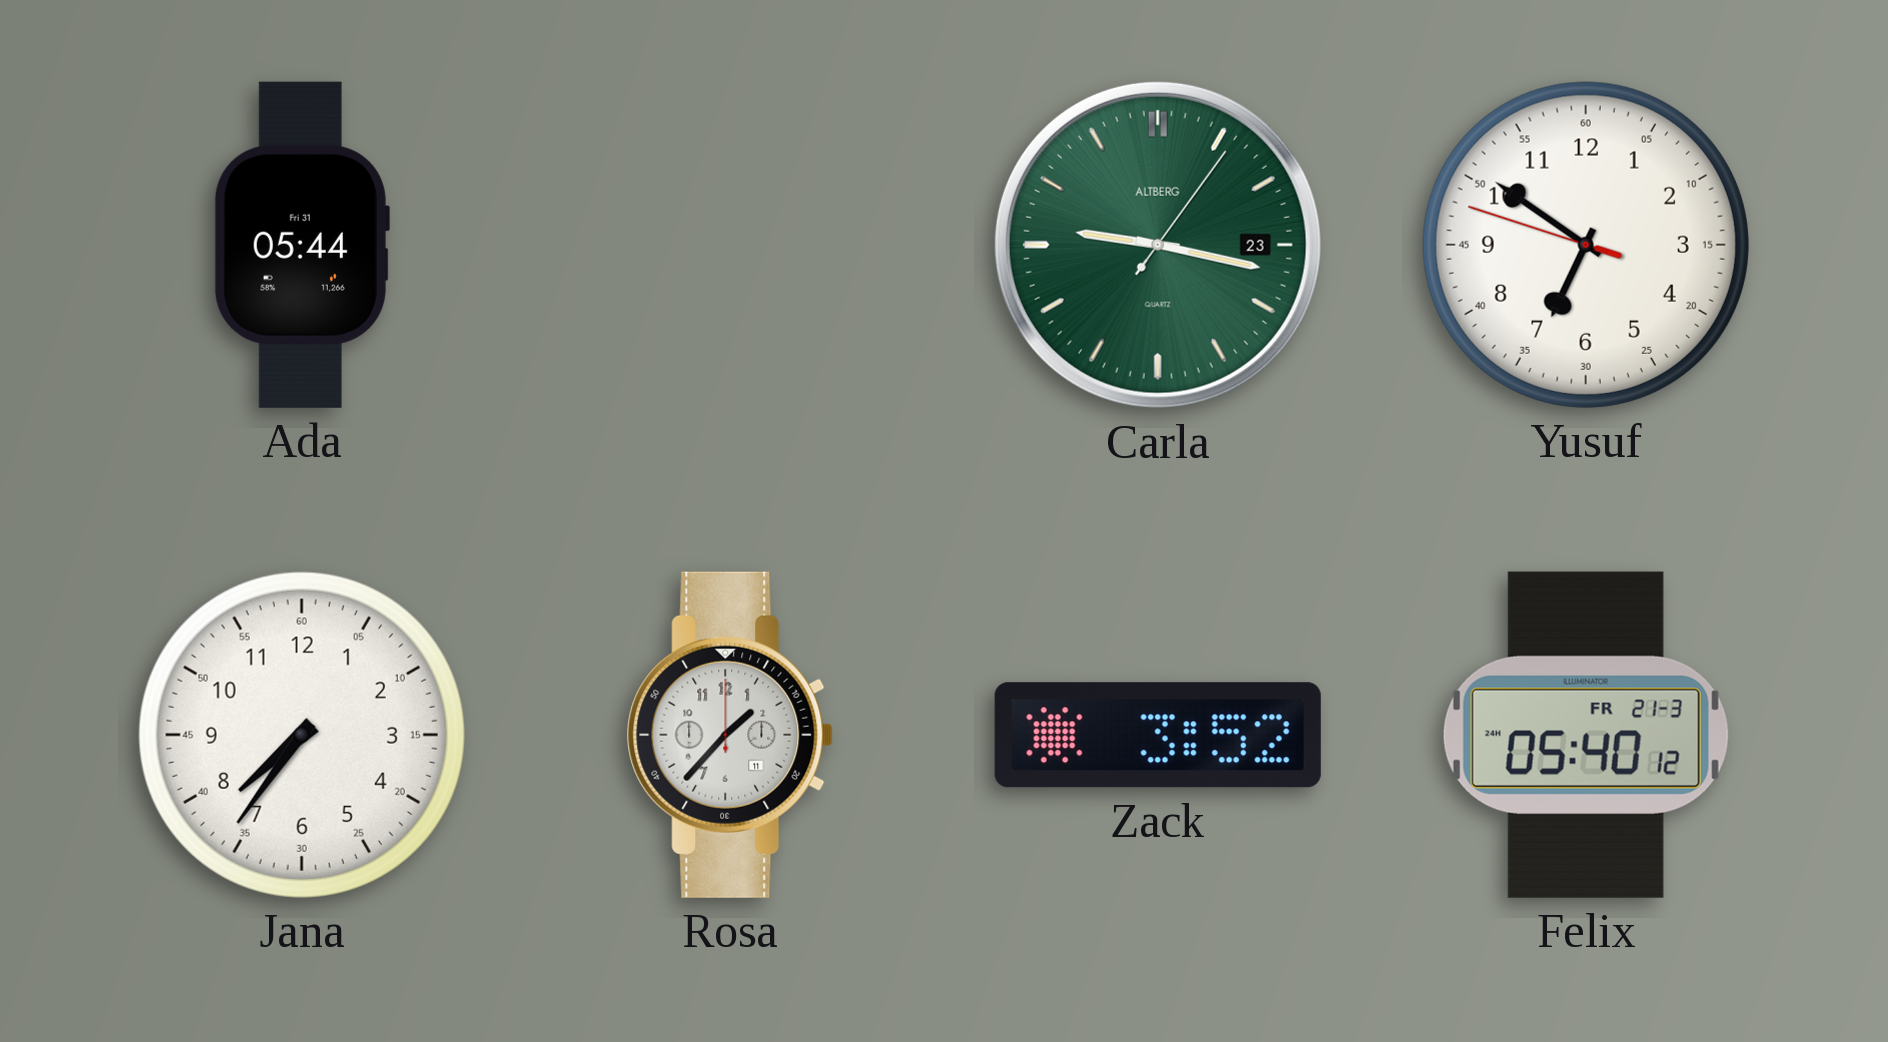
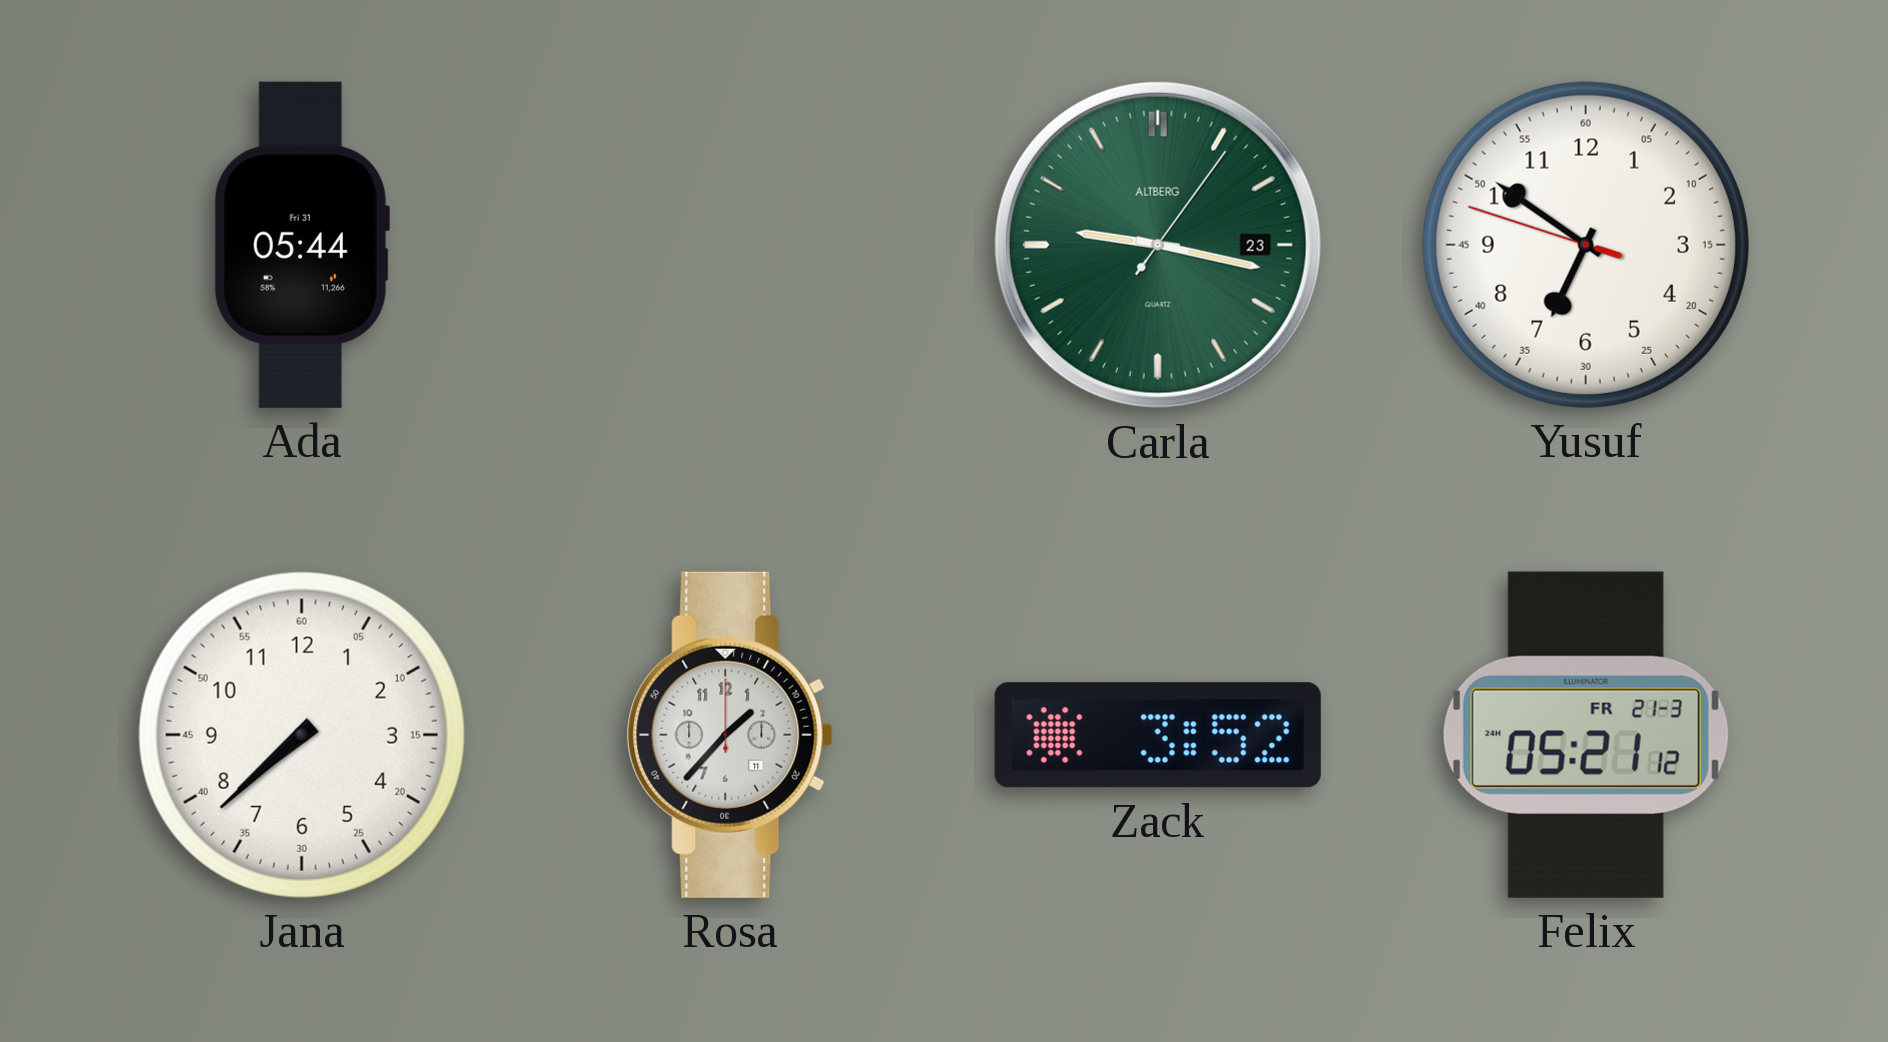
Jana: 7:36 -> 7:38
Felix: 05:40 -> 05:21
